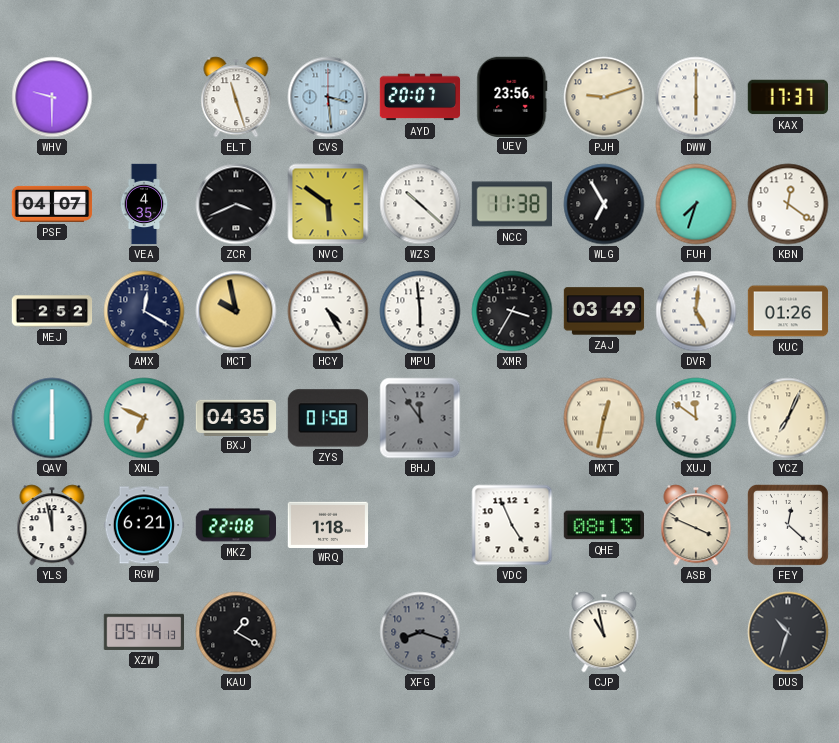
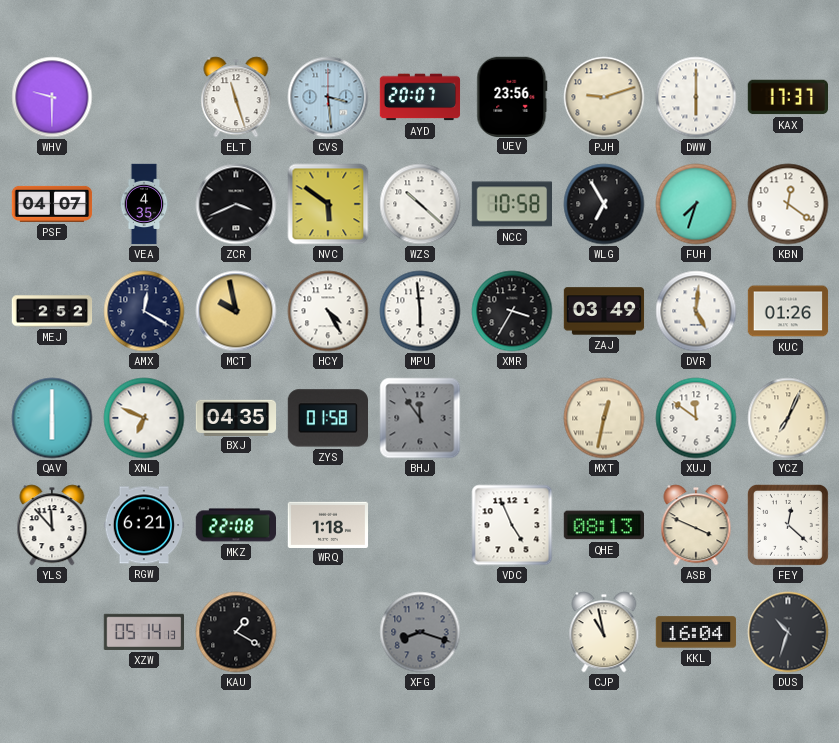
NCC: 11:38 -> 10:58
YLS: 11:58 -> 11:53
KKL: none -> 16:04
